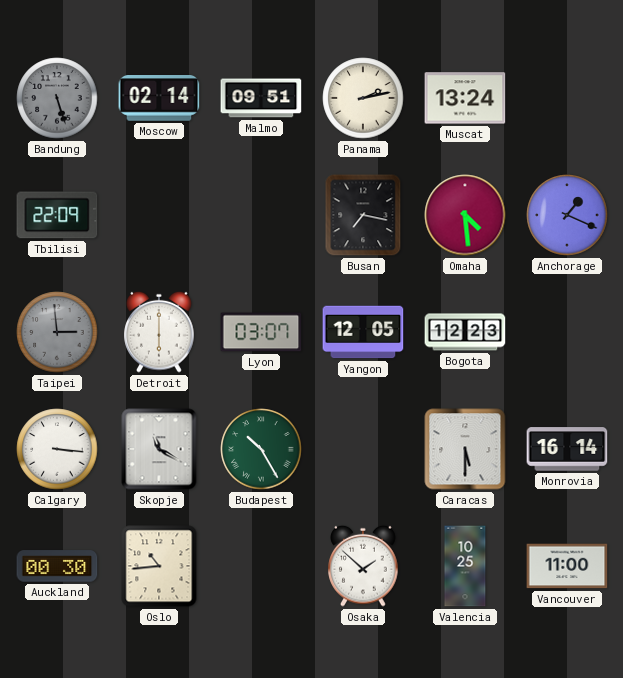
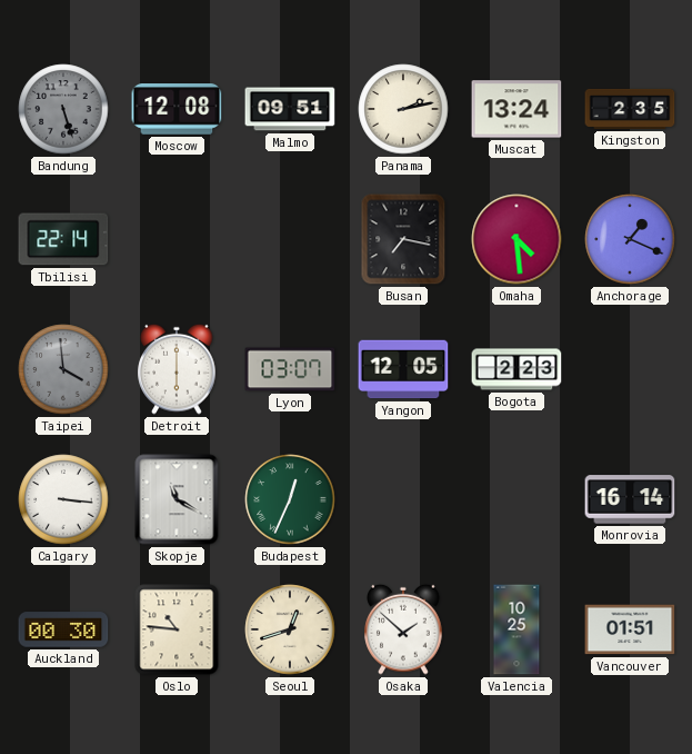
Moscow: 02:14 -> 12:08
Kingston: none -> 2:35
Tbilisi: 22:09 -> 22:14
Taipei: 2:59 -> 3:59
Bogota: 12:23 -> 2:23
Budapest: 10:25 -> 12:34
Caracas: 5:30 -> none
Oslo: 10:44 -> 10:46
Seoul: none -> 12:42
Vancouver: 11:00 -> 01:51
